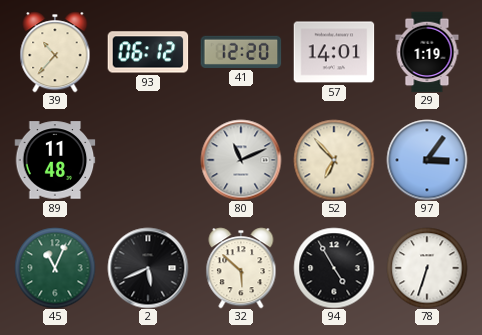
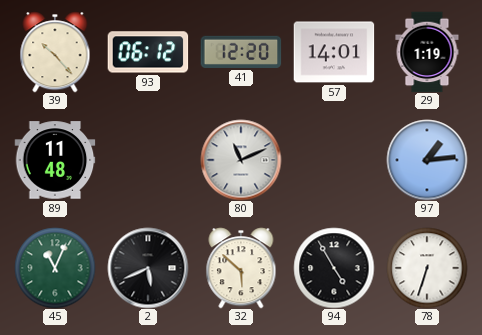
39: 10:37 -> 10:23
52: 6:53 -> none
97: 3:06 -> 1:14
